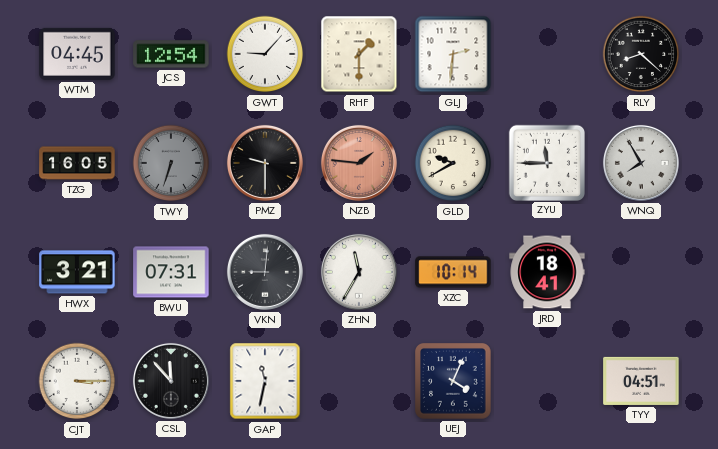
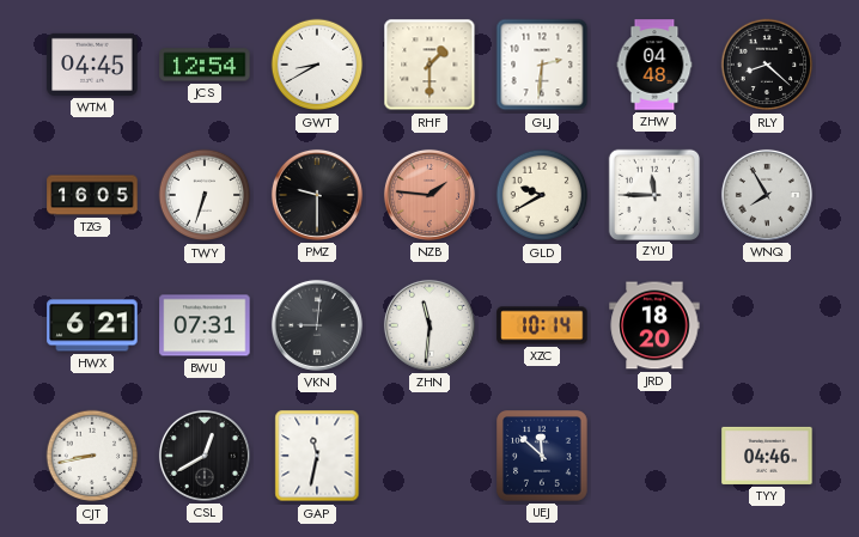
GWT: 9:07 -> 8:40
ZHW: none -> 04:48
TWY dial: grey -> white
HWX: 3:21 -> 6:21
ZHN: 11:35 -> 11:31
JRD: 18:41 -> 18:20
CJT: 3:15 -> 8:43
CSL: 11:53 -> 12:40
UEJ: 4:04 -> 11:52
TYY: 04:51 -> 04:46
